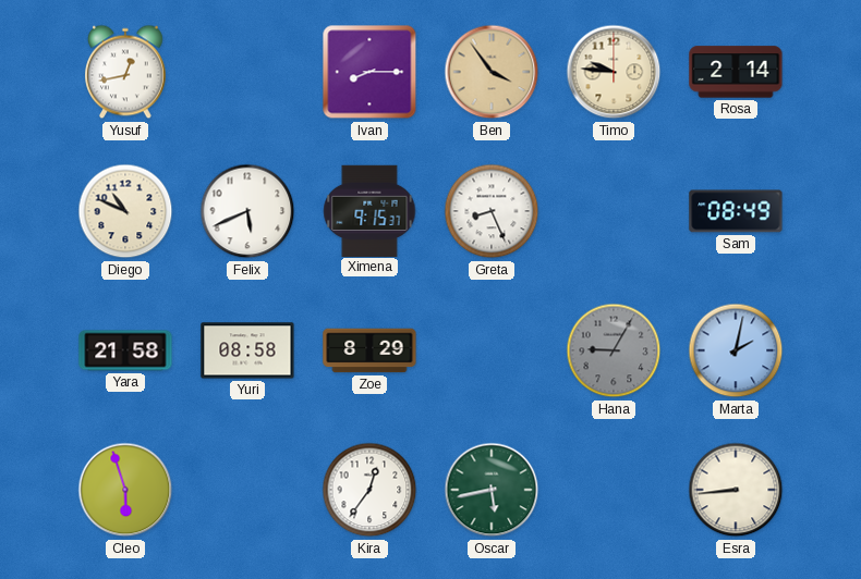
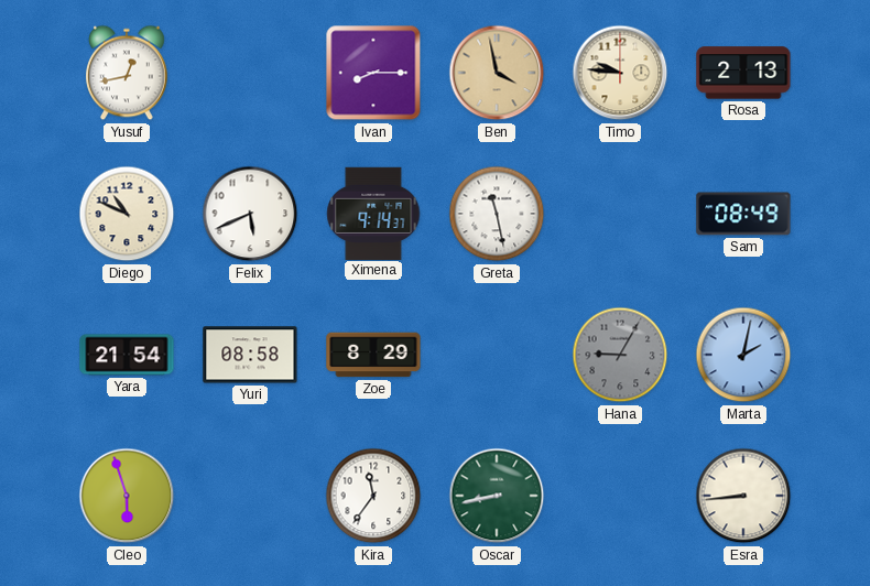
Ben: 3:54 -> 3:58
Rosa: 2:14 -> 2:13
Ximena: 9:15 -> 9:14
Greta: 8:26 -> 11:28
Yara: 21:58 -> 21:54
Kira: 12:36 -> 11:36
Oscar: 5:43 -> 8:43
